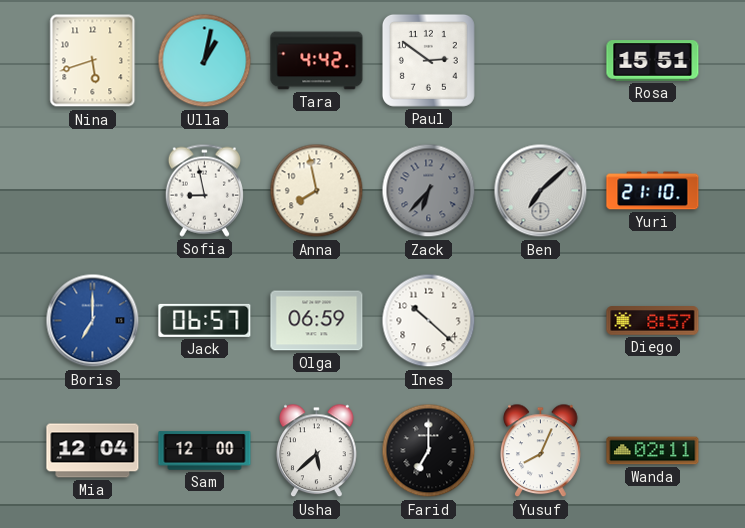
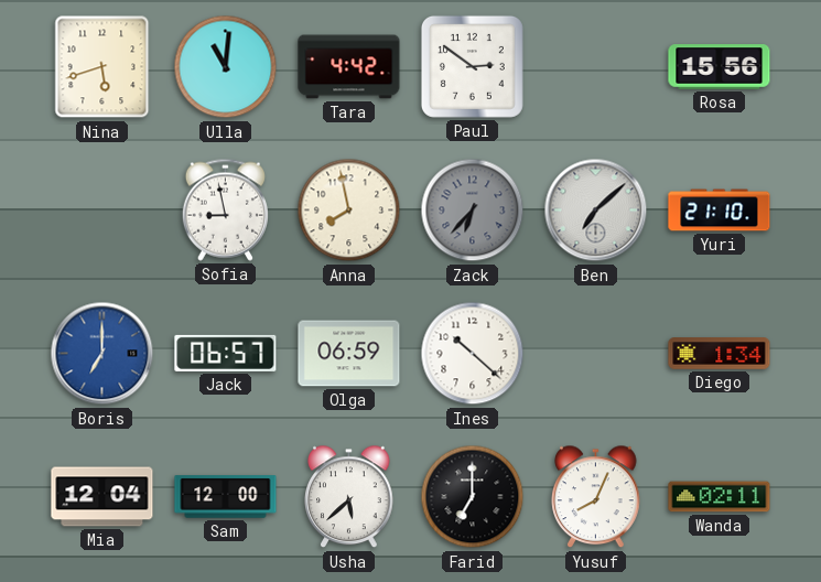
Ulla: 1:02 -> 11:01
Rosa: 15:51 -> 15:56
Diego: 8:57 -> 1:34
